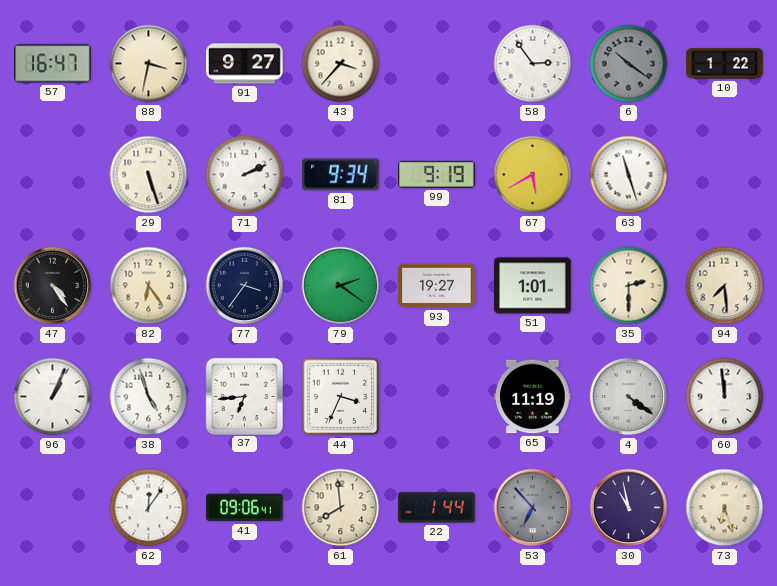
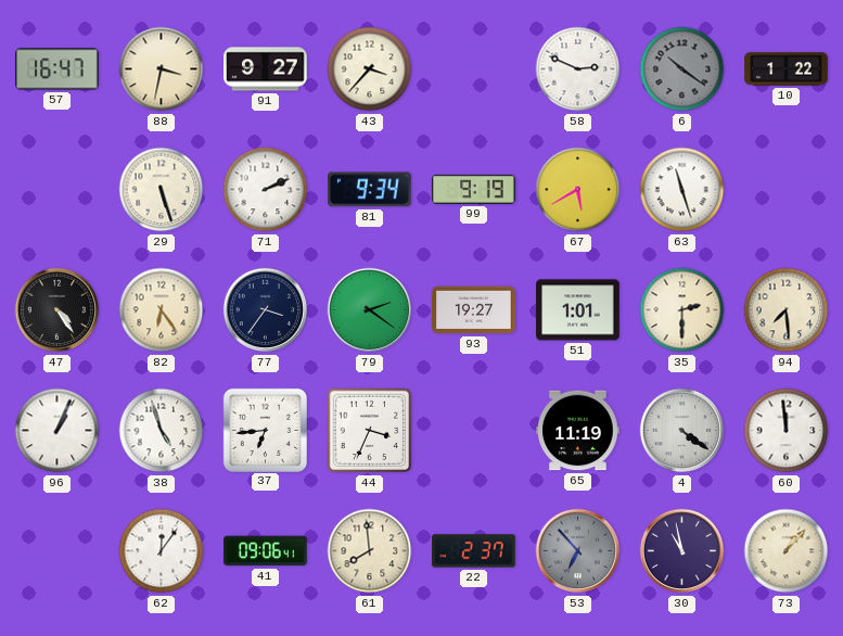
58: 2:54 -> 2:49
22: 1:44 -> 2:37
73: 6:27 -> 1:07
